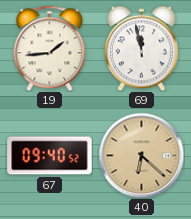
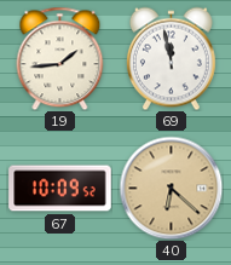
67: 09:40 -> 10:09
